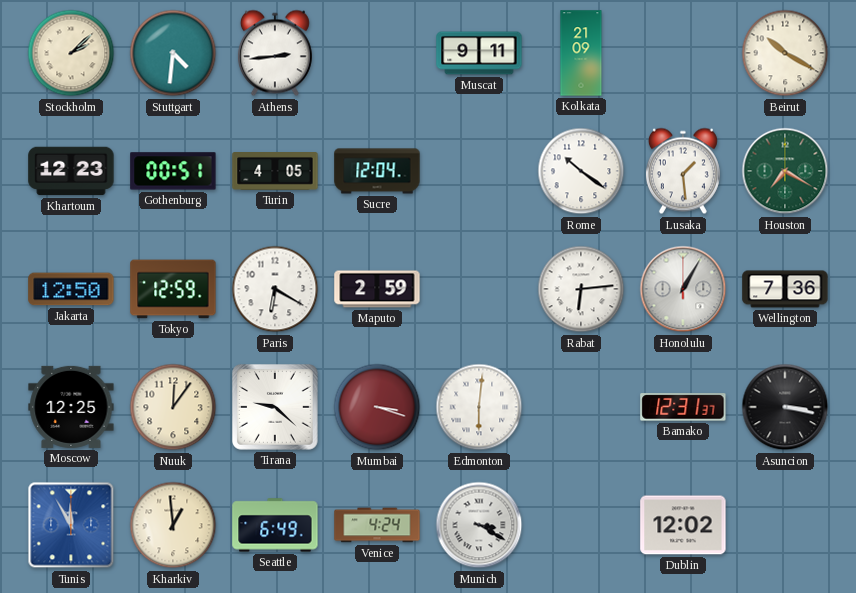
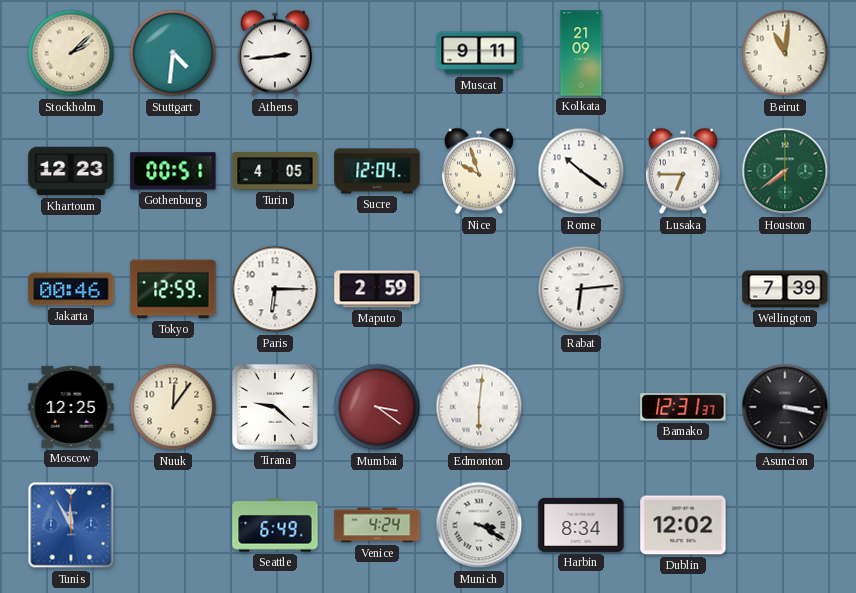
Beirut: 10:20 -> 11:01
Nice: none -> 9:57
Lusaka: 1:29 -> 6:45
Houston: 7:20 -> 7:39
Jakarta: 12:50 -> 00:46
Paris: 6:20 -> 6:15
Honolulu: 1:05 -> none
Wellington: 7:36 -> 7:39
Mumbai: 3:18 -> 3:21
Kharkiv: 12:59 -> none
Harbin: none -> 8:34
